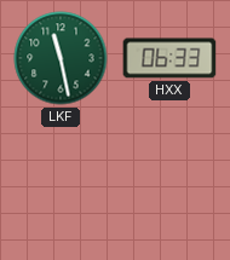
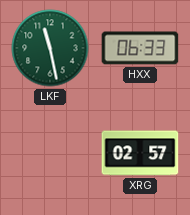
XRG: none -> 02:57
